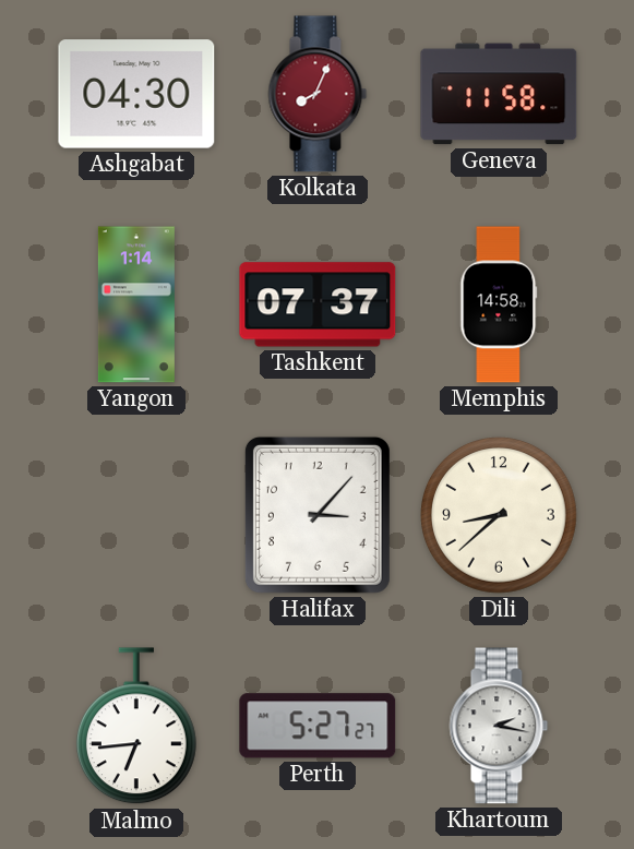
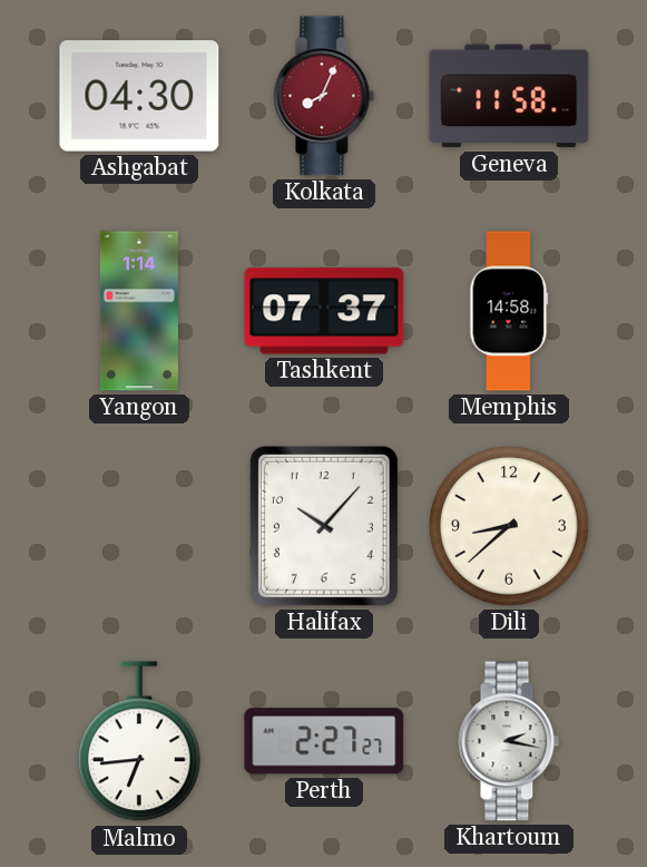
Halifax: 3:07 -> 10:07
Perth: 5:27 -> 2:27
